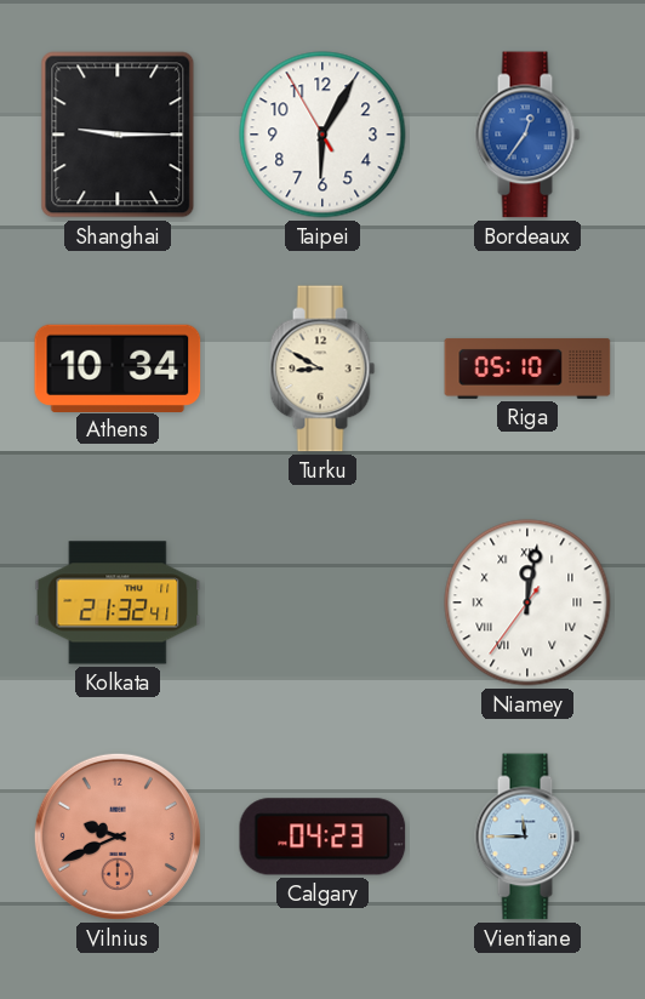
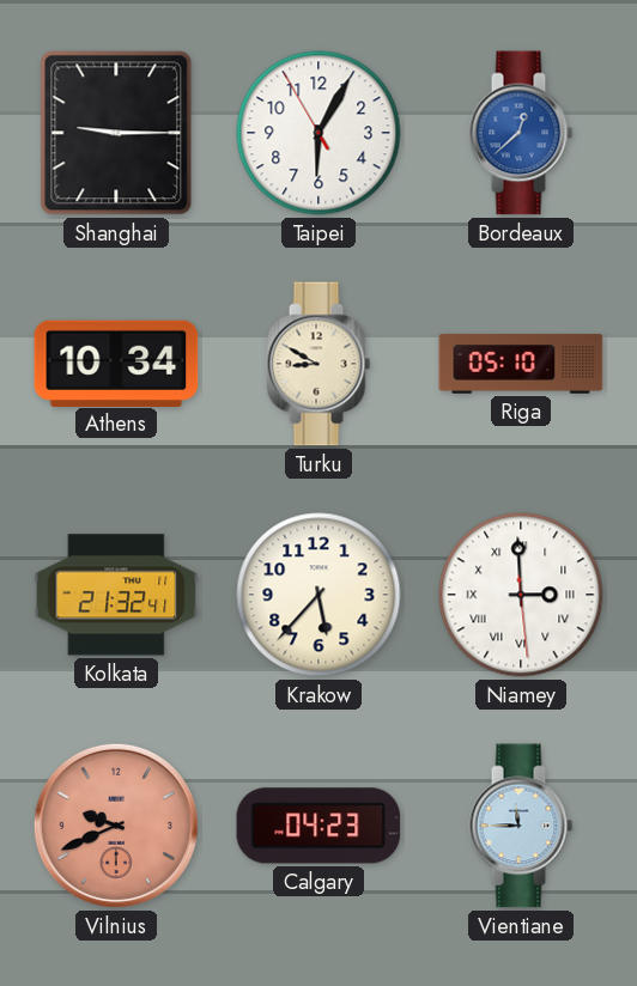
Bordeaux: 12:36 -> 12:38
Krakow: none -> 5:37
Niamey: 12:01 -> 2:59
